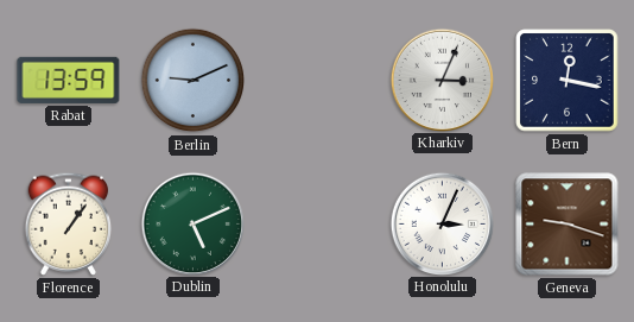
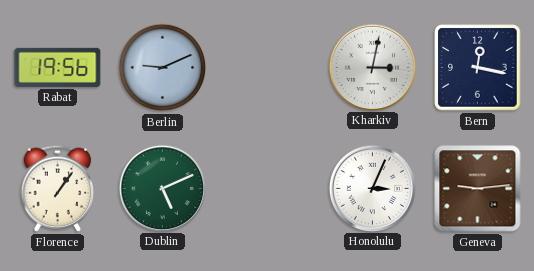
Rabat: 13:59 -> 19:56
Kharkiv: 3:04 -> 3:02
Geneva: 9:18 -> 9:14
